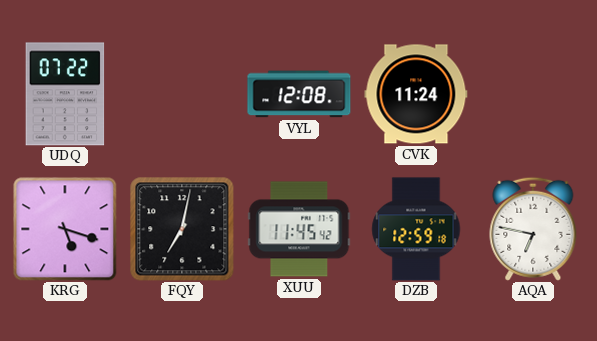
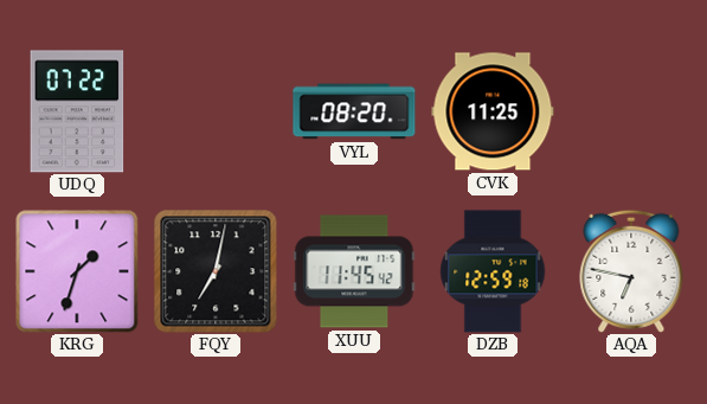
VYL: 12:08 -> 08:20
CVK: 11:24 -> 11:25
KRG: 5:18 -> 1:33
